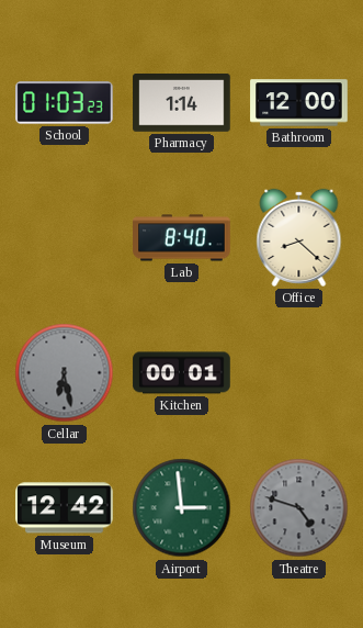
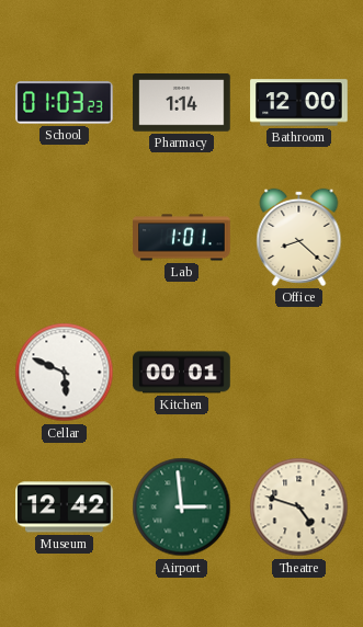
Lab: 8:40 -> 1:01
Cellar: 6:28 -> 5:49
Cellar dial: grey -> white
Theatre dial: grey -> cream
